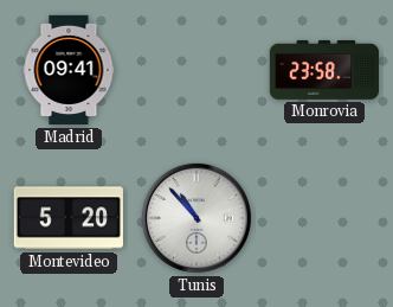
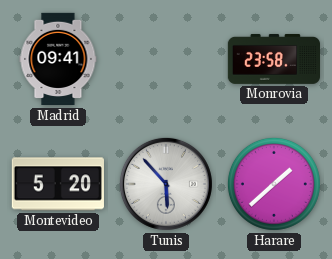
Tunis: 10:53 -> 5:53
Harare: none -> 1:38
